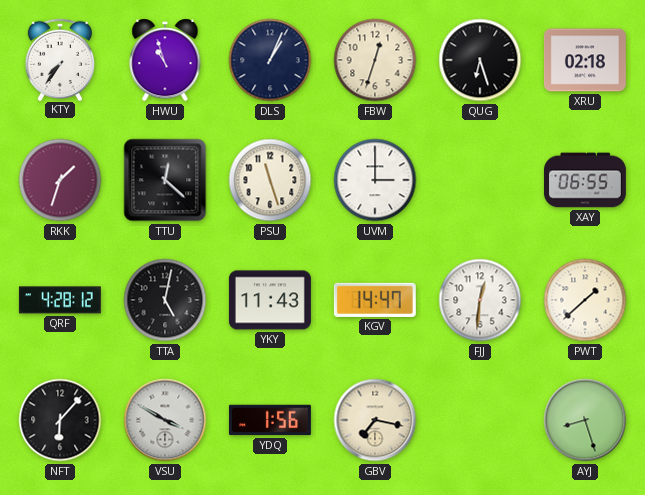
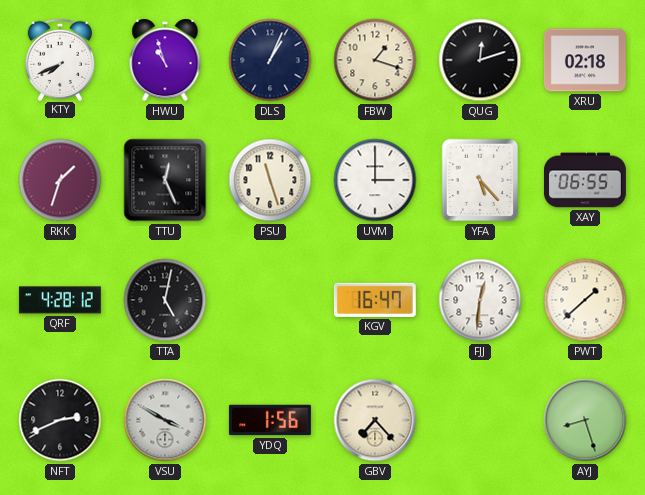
KTY: 7:36 -> 7:41
FBW: 12:33 -> 1:18
QUG: 6:27 -> 12:12
TTU: 12:22 -> 12:26
YFA: none -> 5:23
YKY: 11:43 -> none
KGV: 14:47 -> 16:47
NFT: 6:07 -> 2:41
GBV: 7:17 -> 7:23
